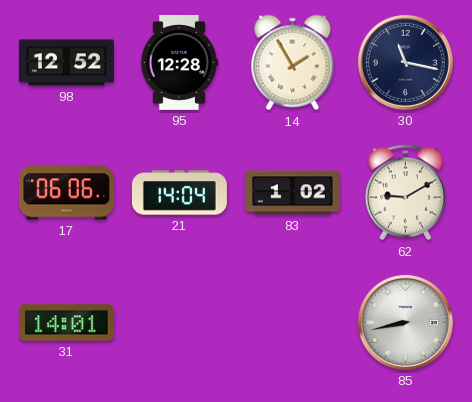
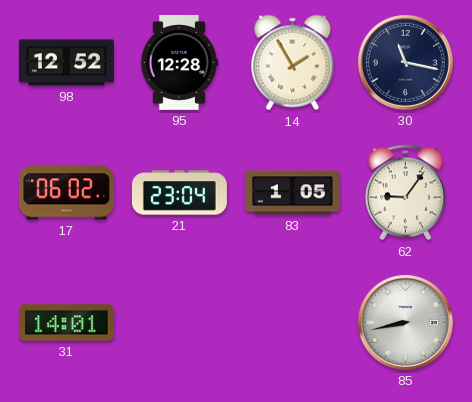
17: 06:06 -> 06:02
21: 14:04 -> 23:04
83: 1:02 -> 1:05
62: 9:10 -> 9:06
